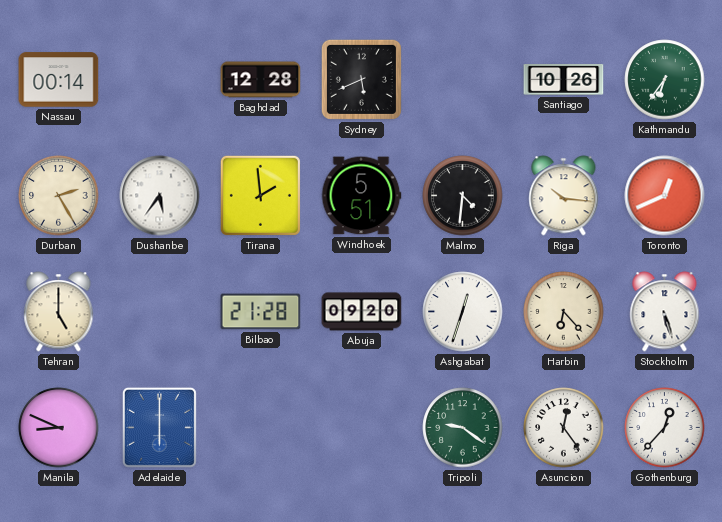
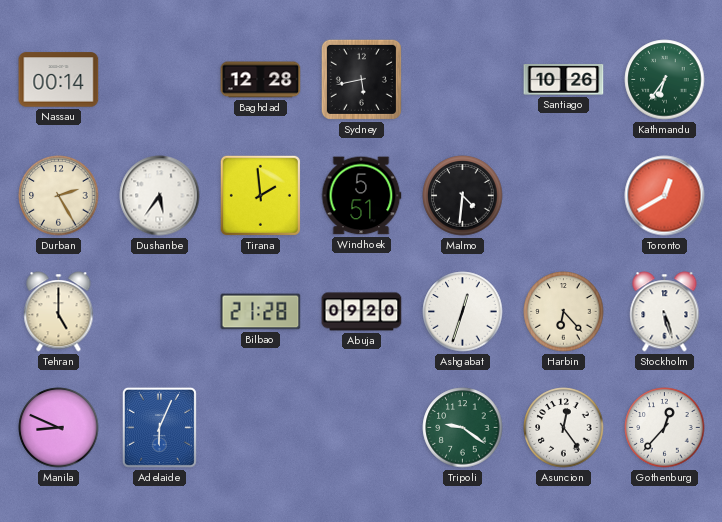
Sydney: 5:41 -> 5:43
Riga: 10:16 -> none
Toronto: 12:41 -> 12:40
Adelaide: 6:00 -> 6:04
